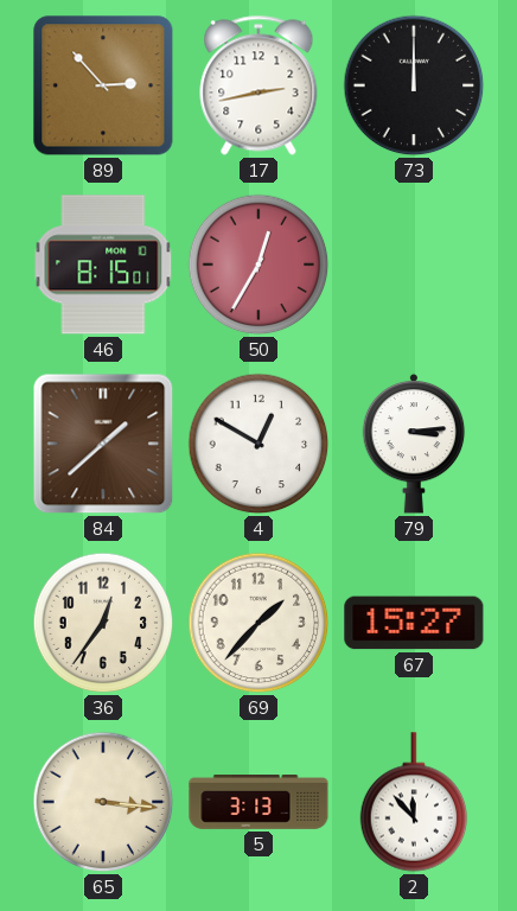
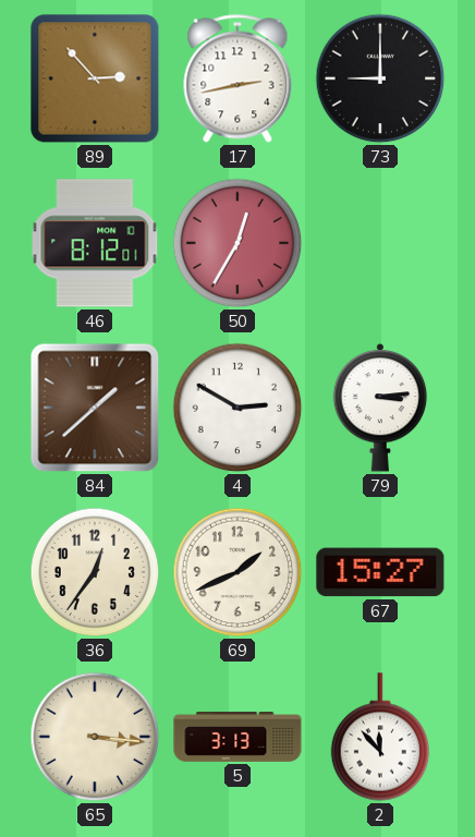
73: 12:00 -> 9:00
46: 8:15 -> 8:12
4: 12:50 -> 2:50
69: 1:37 -> 1:41
